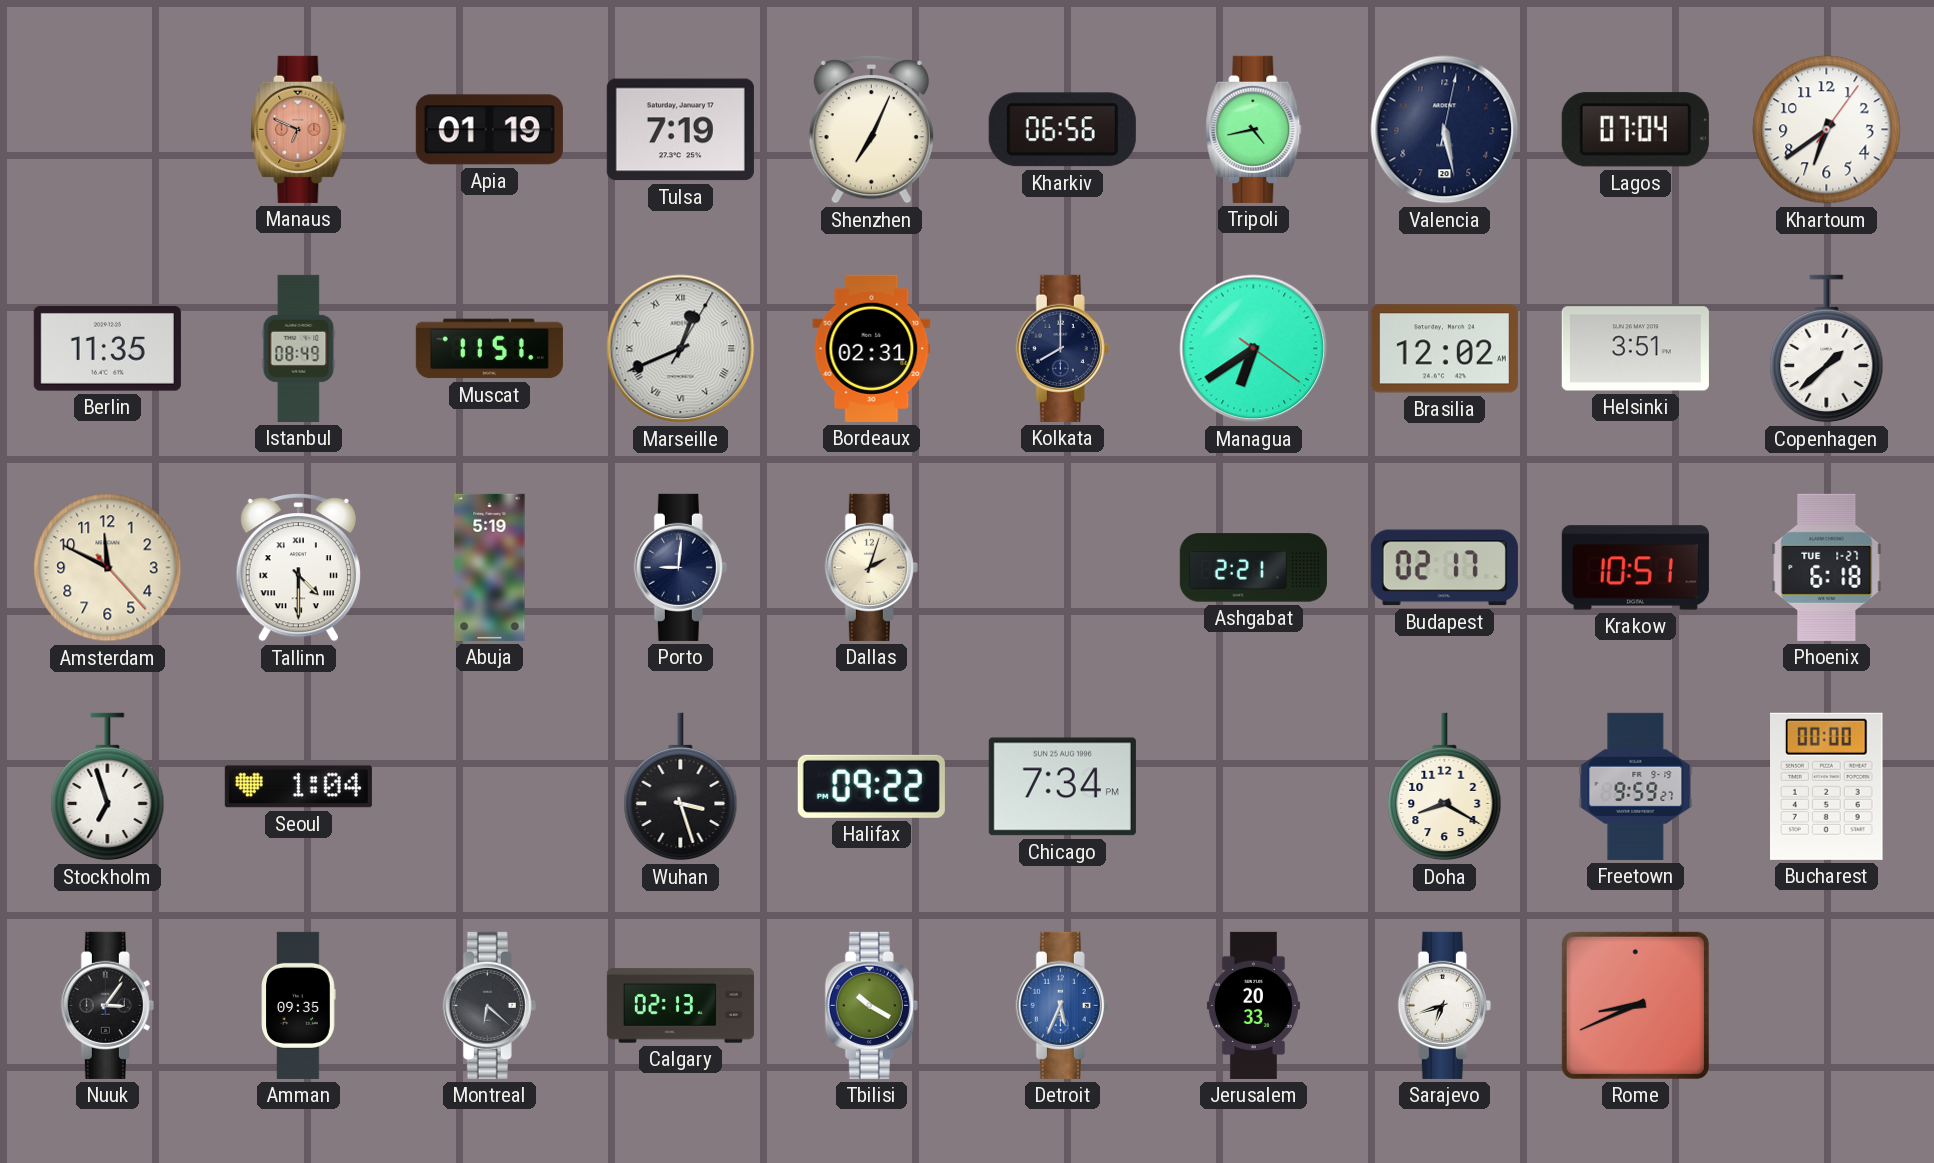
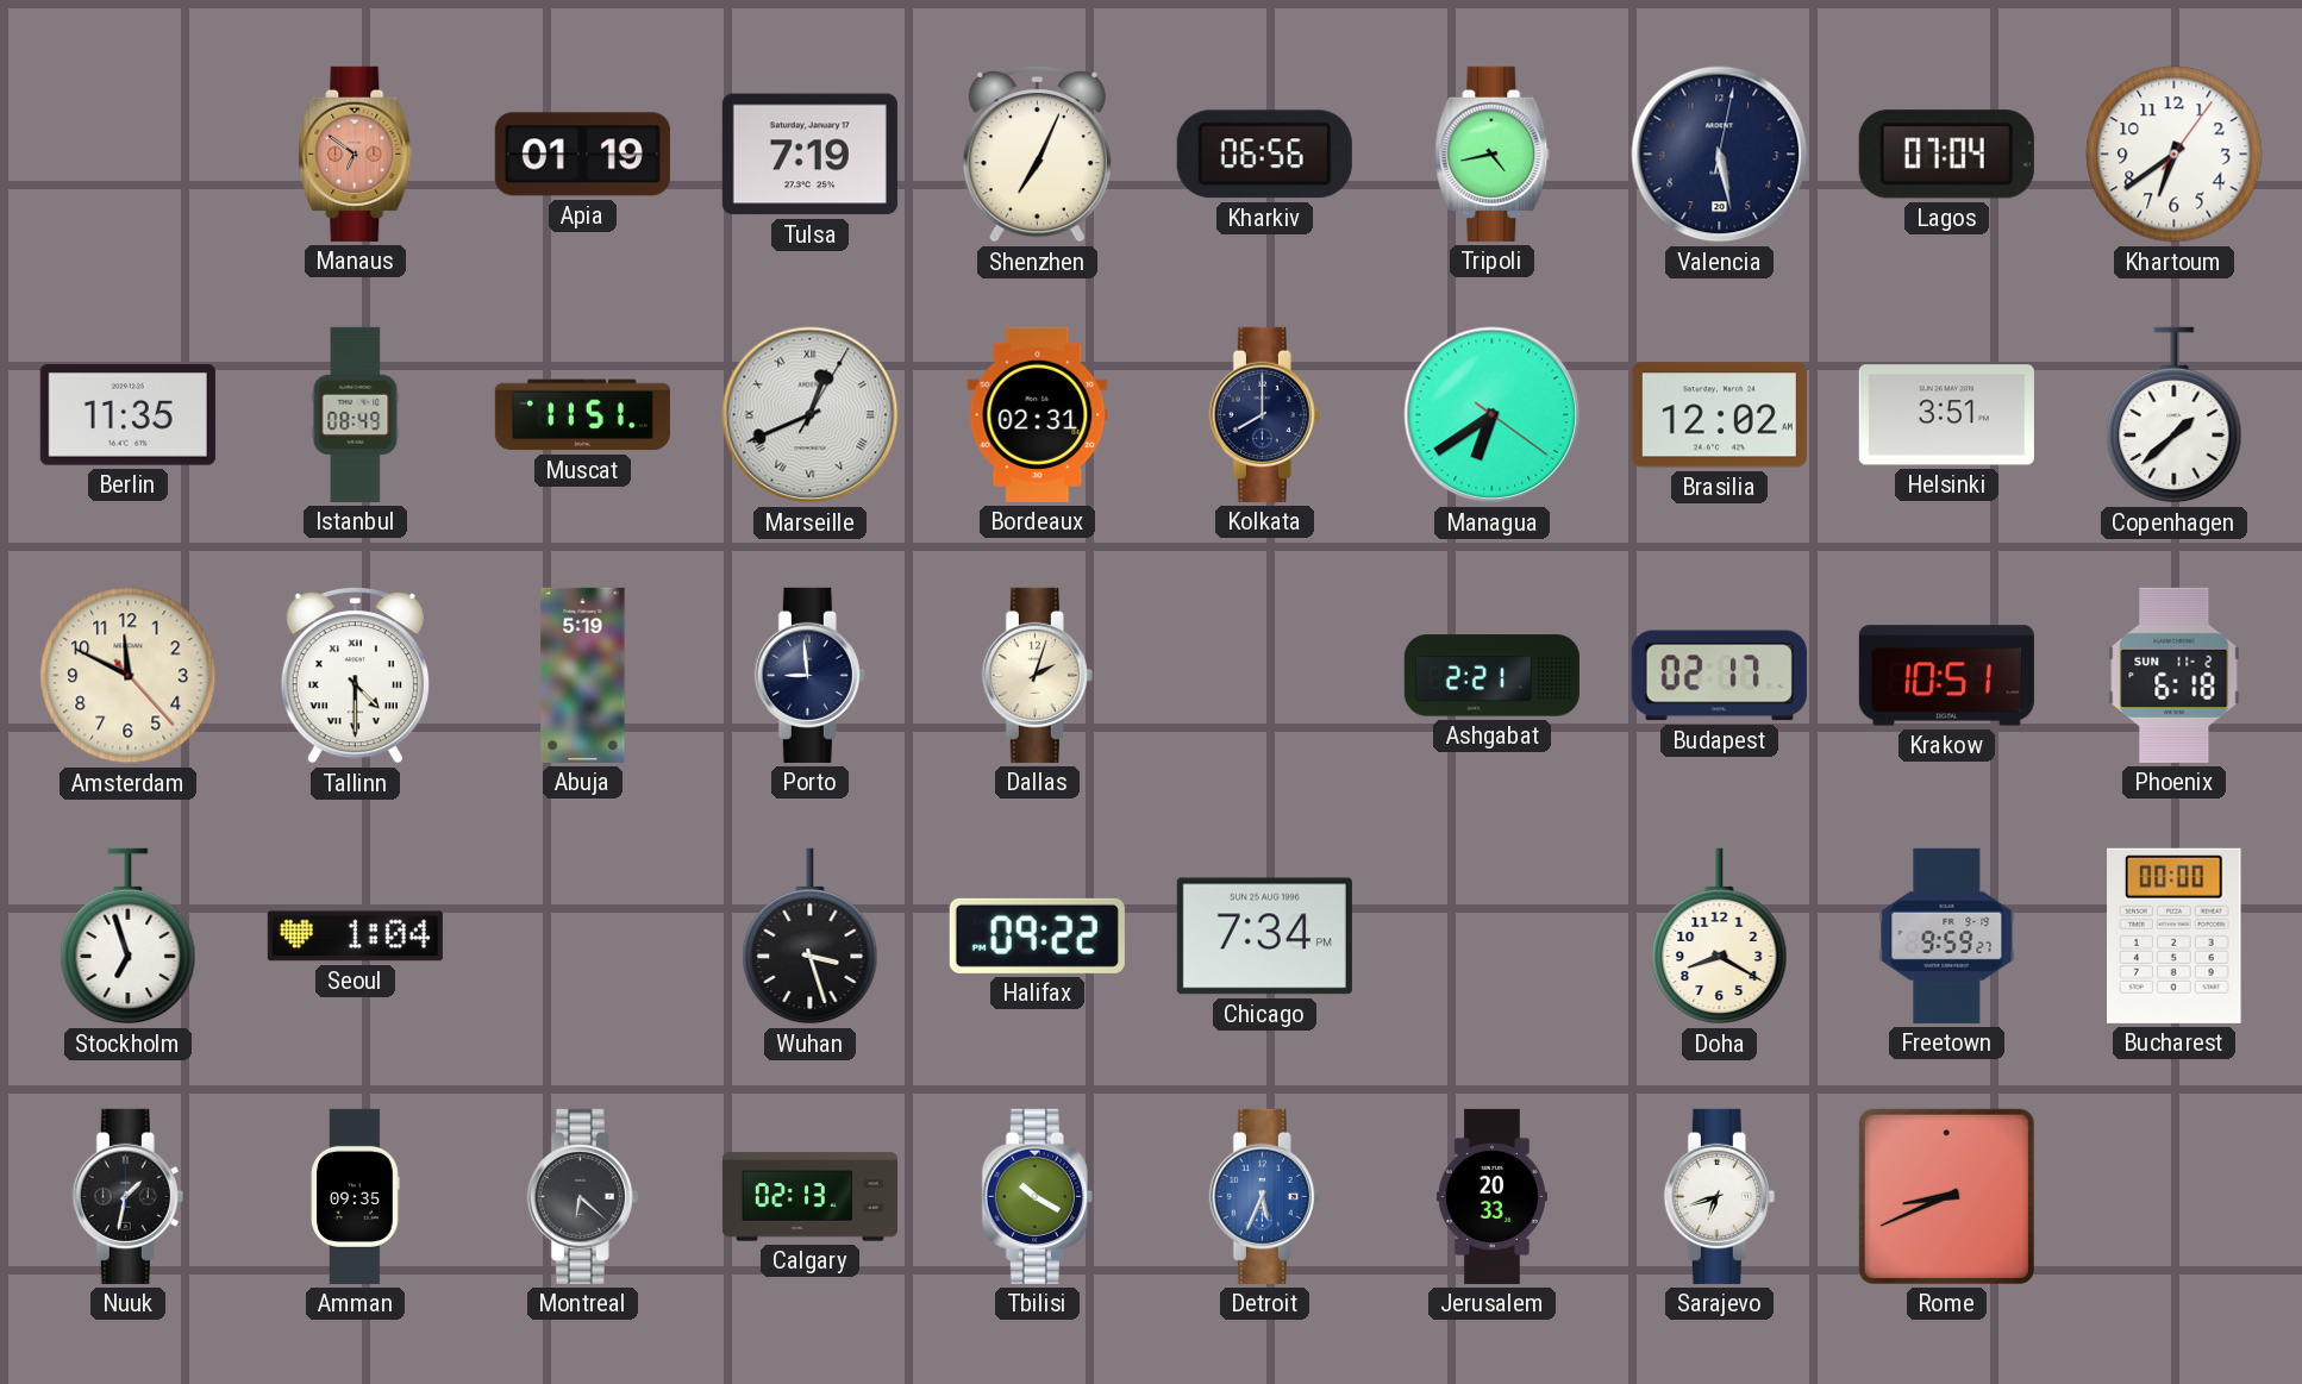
Manaus: 6:49 -> 6:51
Porto: 9:01 -> 8:59
Phoenix date: TUE 1-27 -> SUN 11-2
Nuuk: 3:06 -> 1:32
